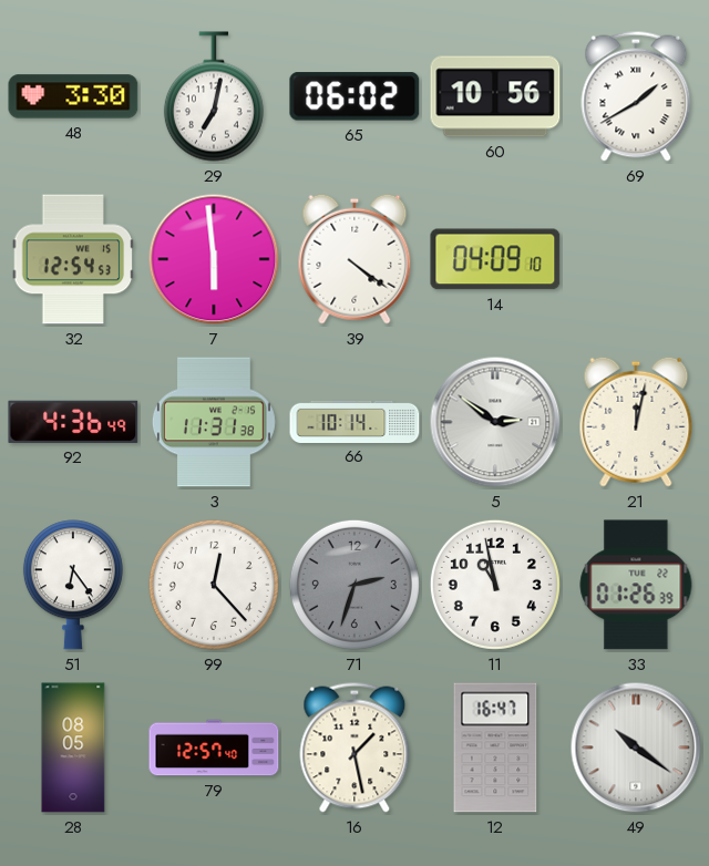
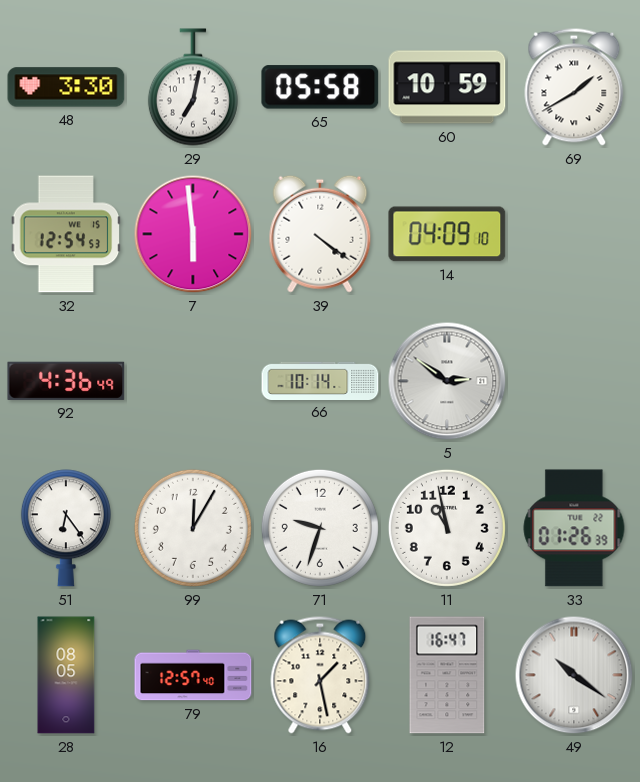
65: 06:02 -> 05:58
60: 10:56 -> 10:59
3: 11:31 -> none
21: 12:02 -> none
99: 12:23 -> 12:05
71: 2:33 -> 9:33
71 dial: grey -> white
